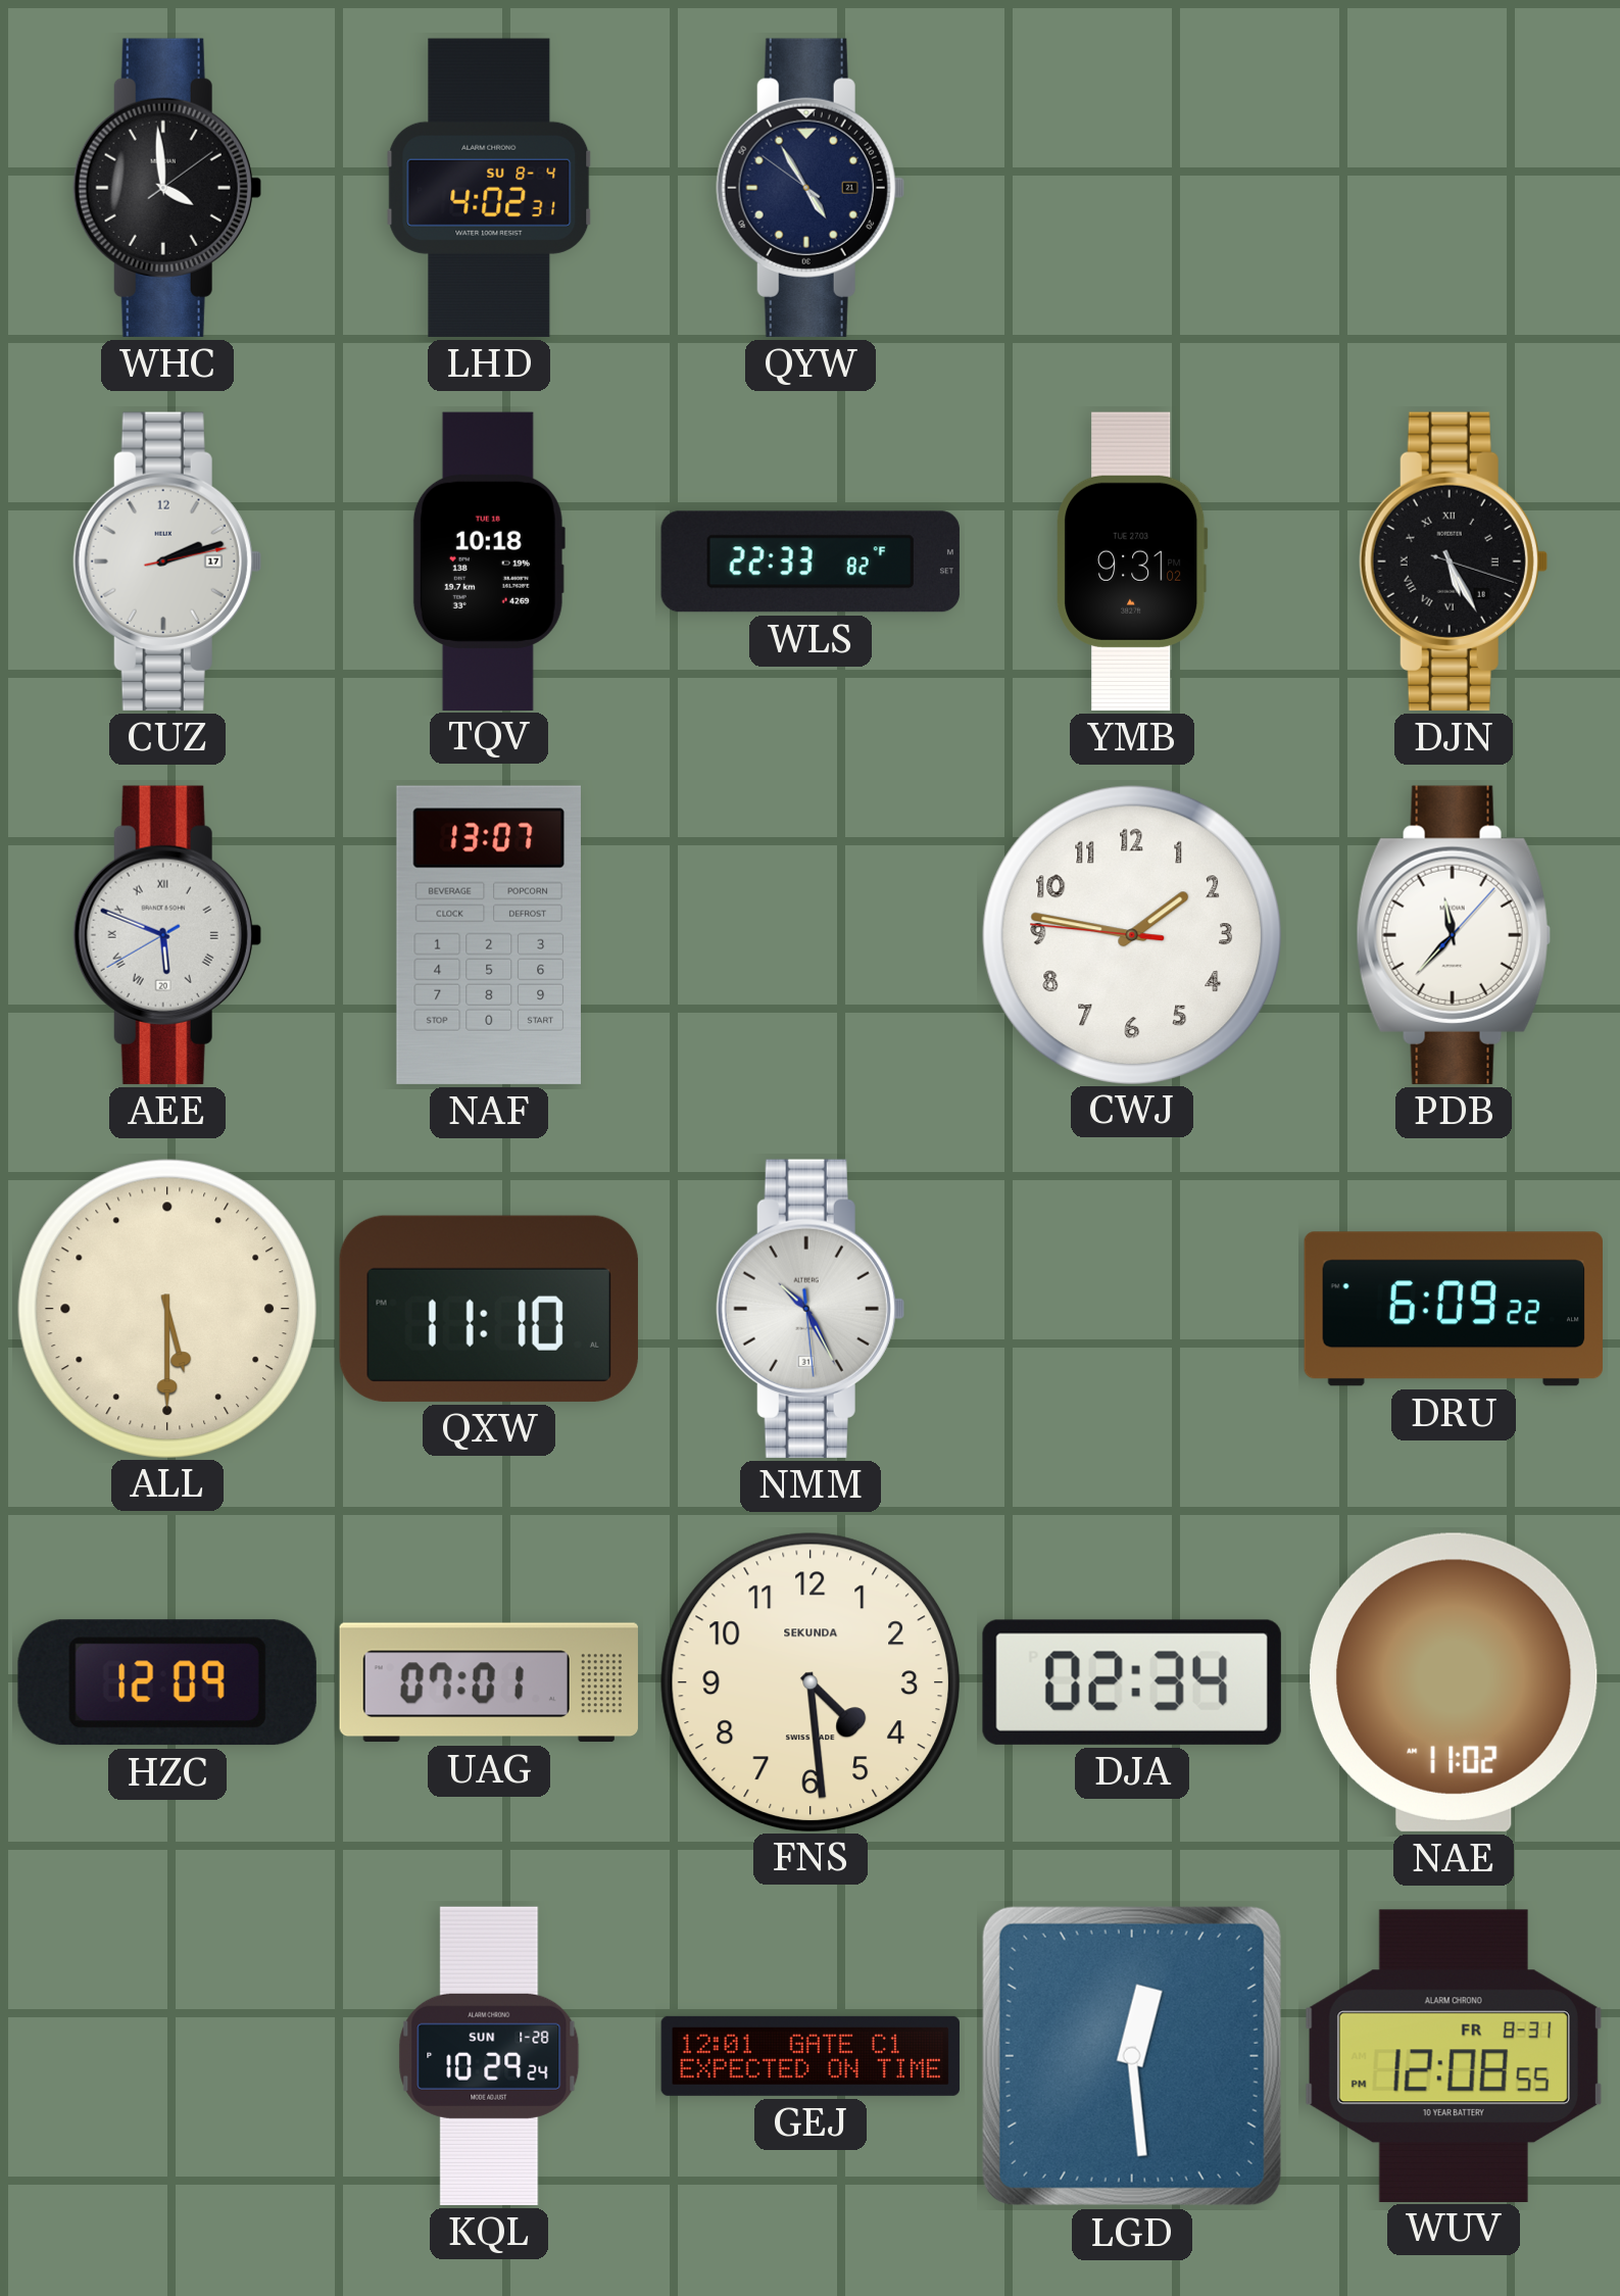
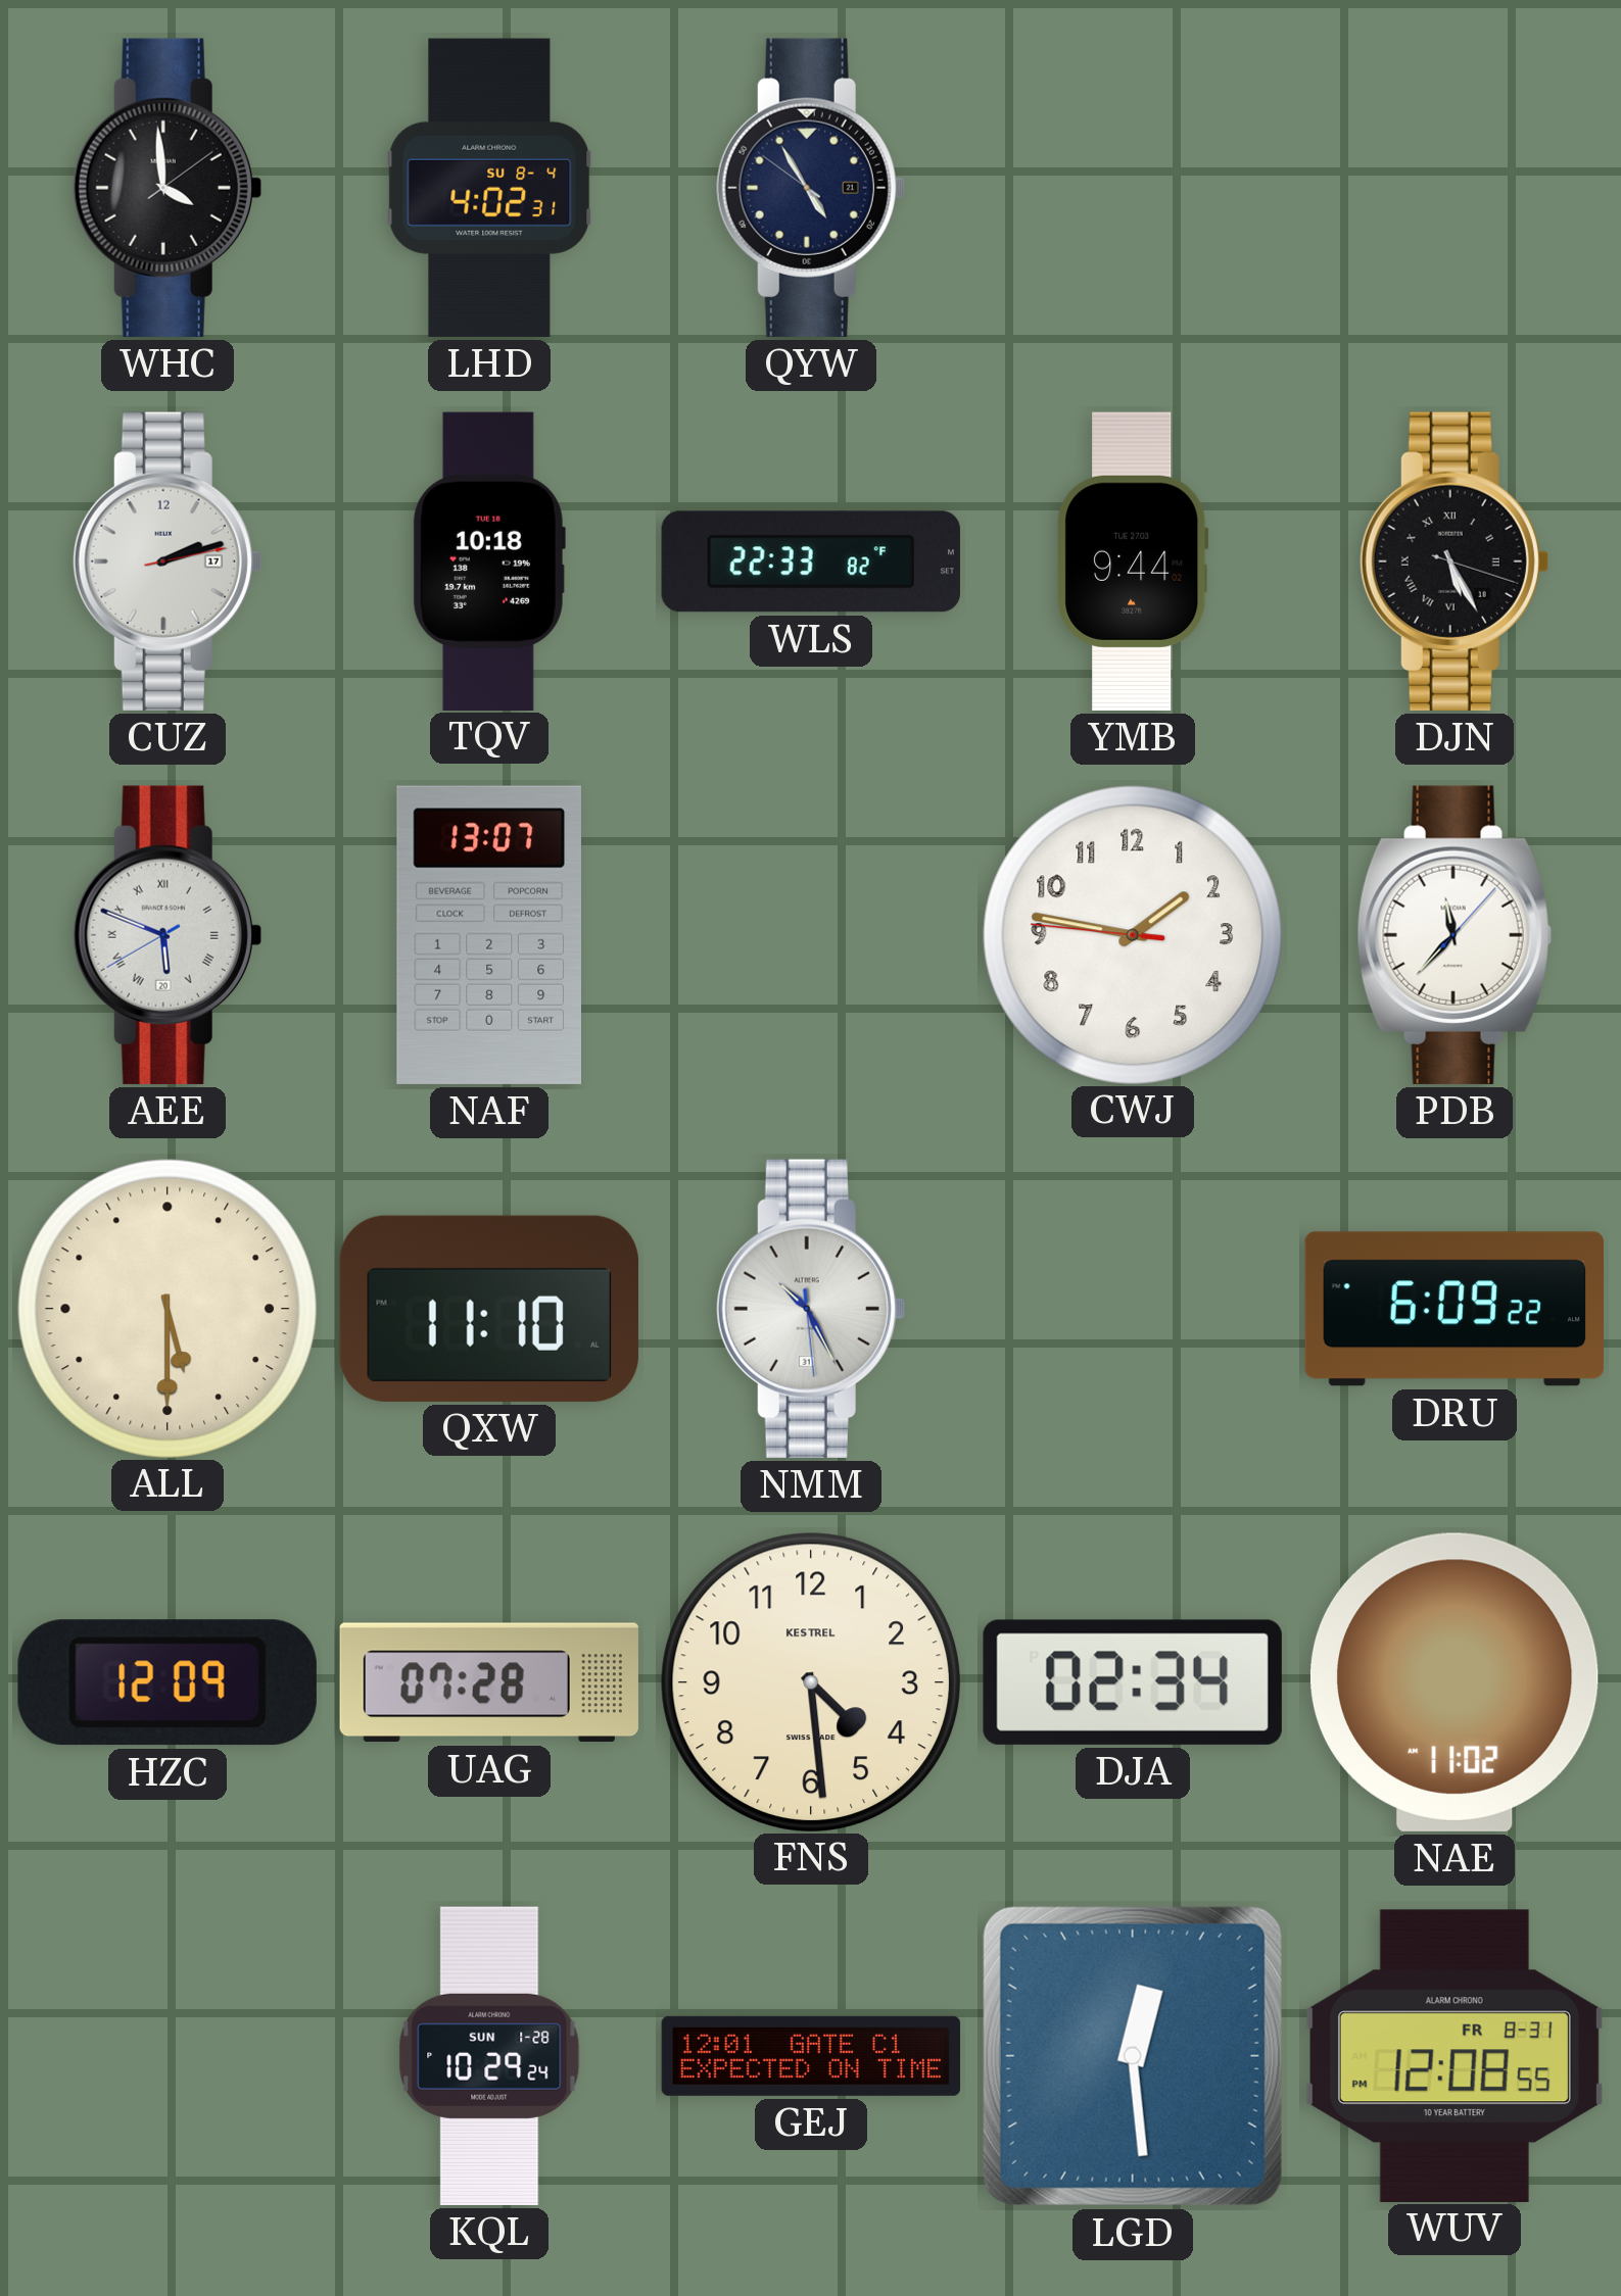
YMB: 9:31 -> 9:44
UAG: 07:01 -> 07:28
FNS brand: SEKUNDA -> KESTREL
